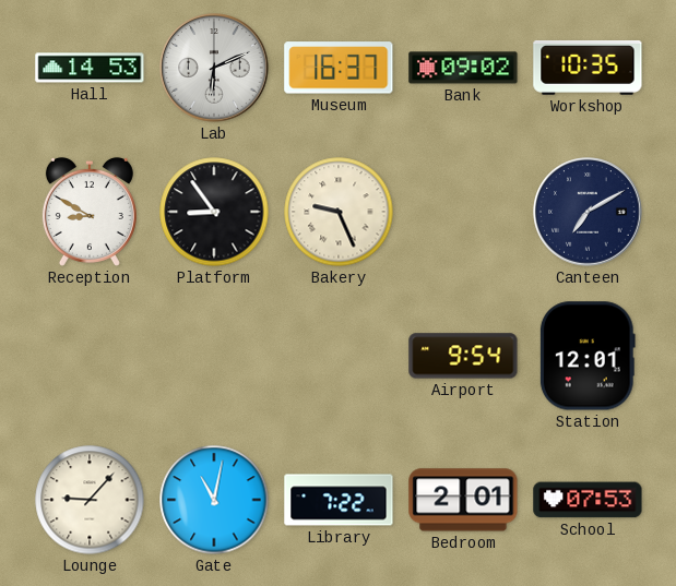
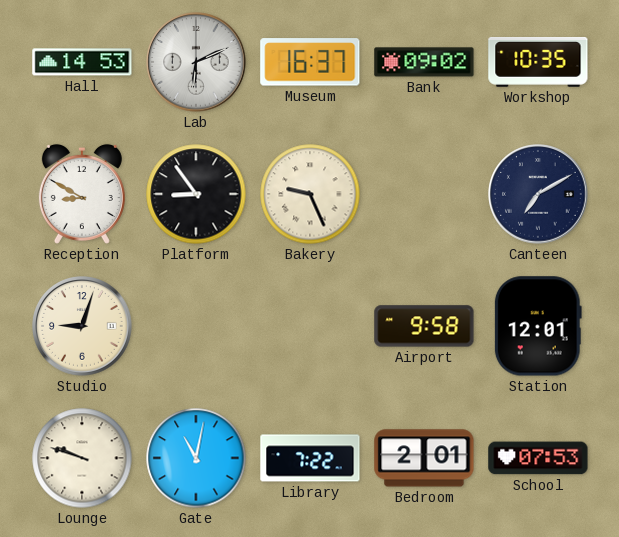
Studio: none -> 9:03
Airport: 9:54 -> 9:58
Lounge: 9:07 -> 9:48
